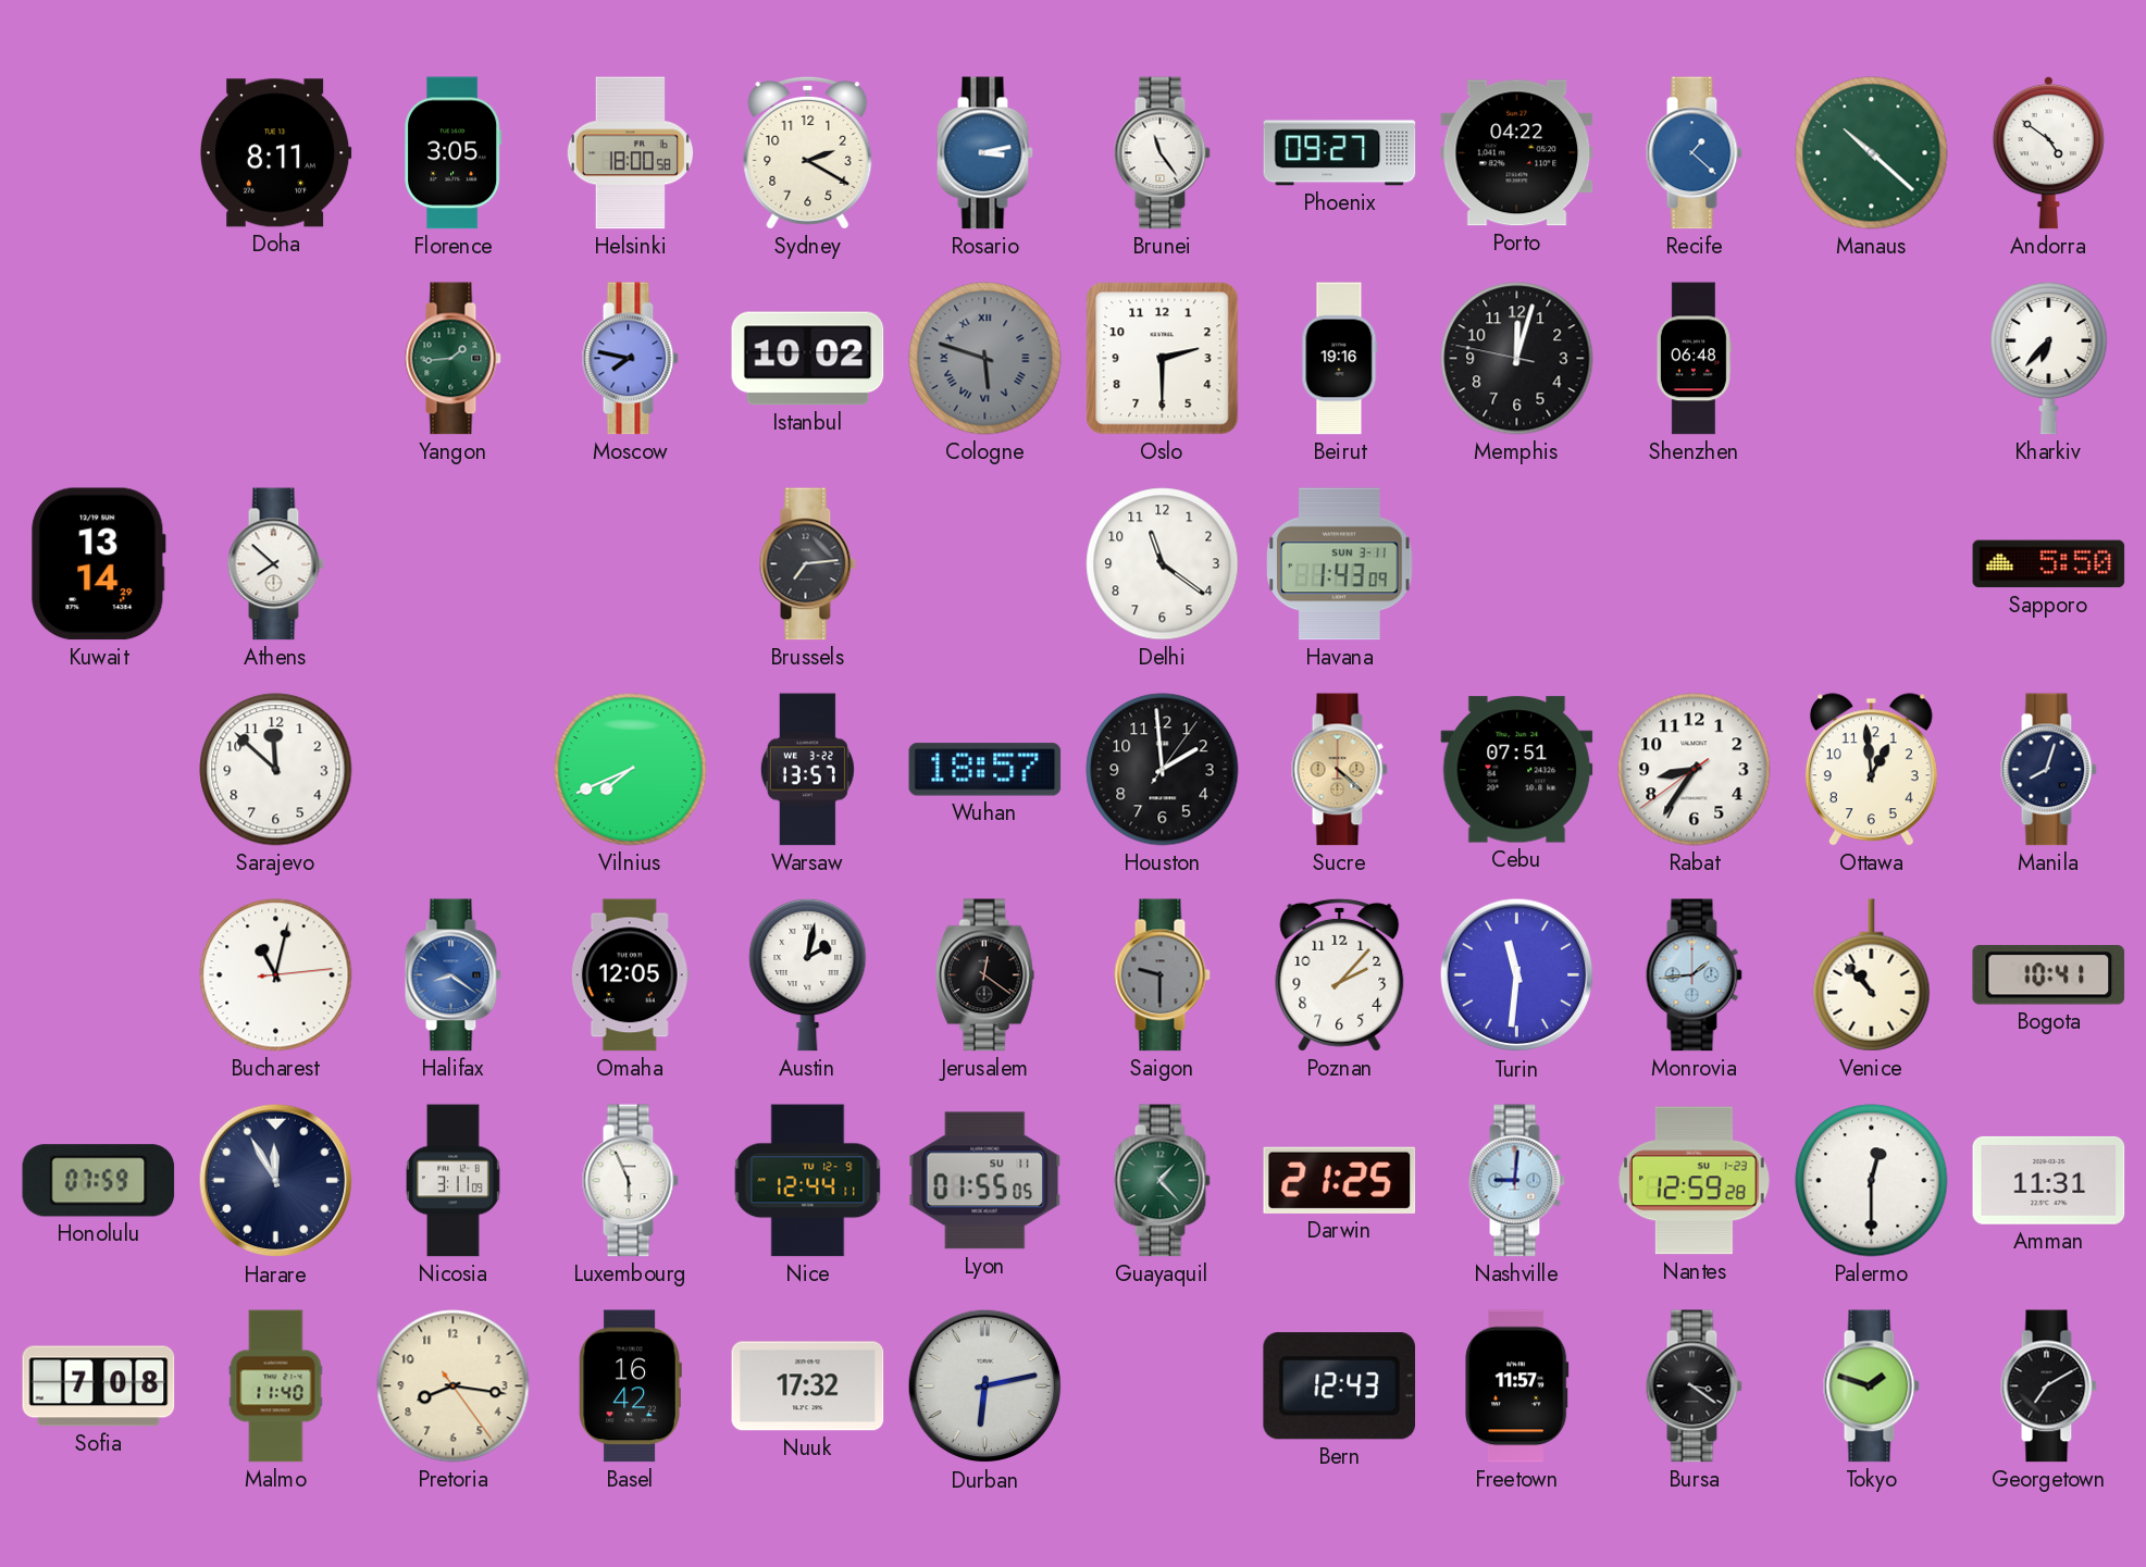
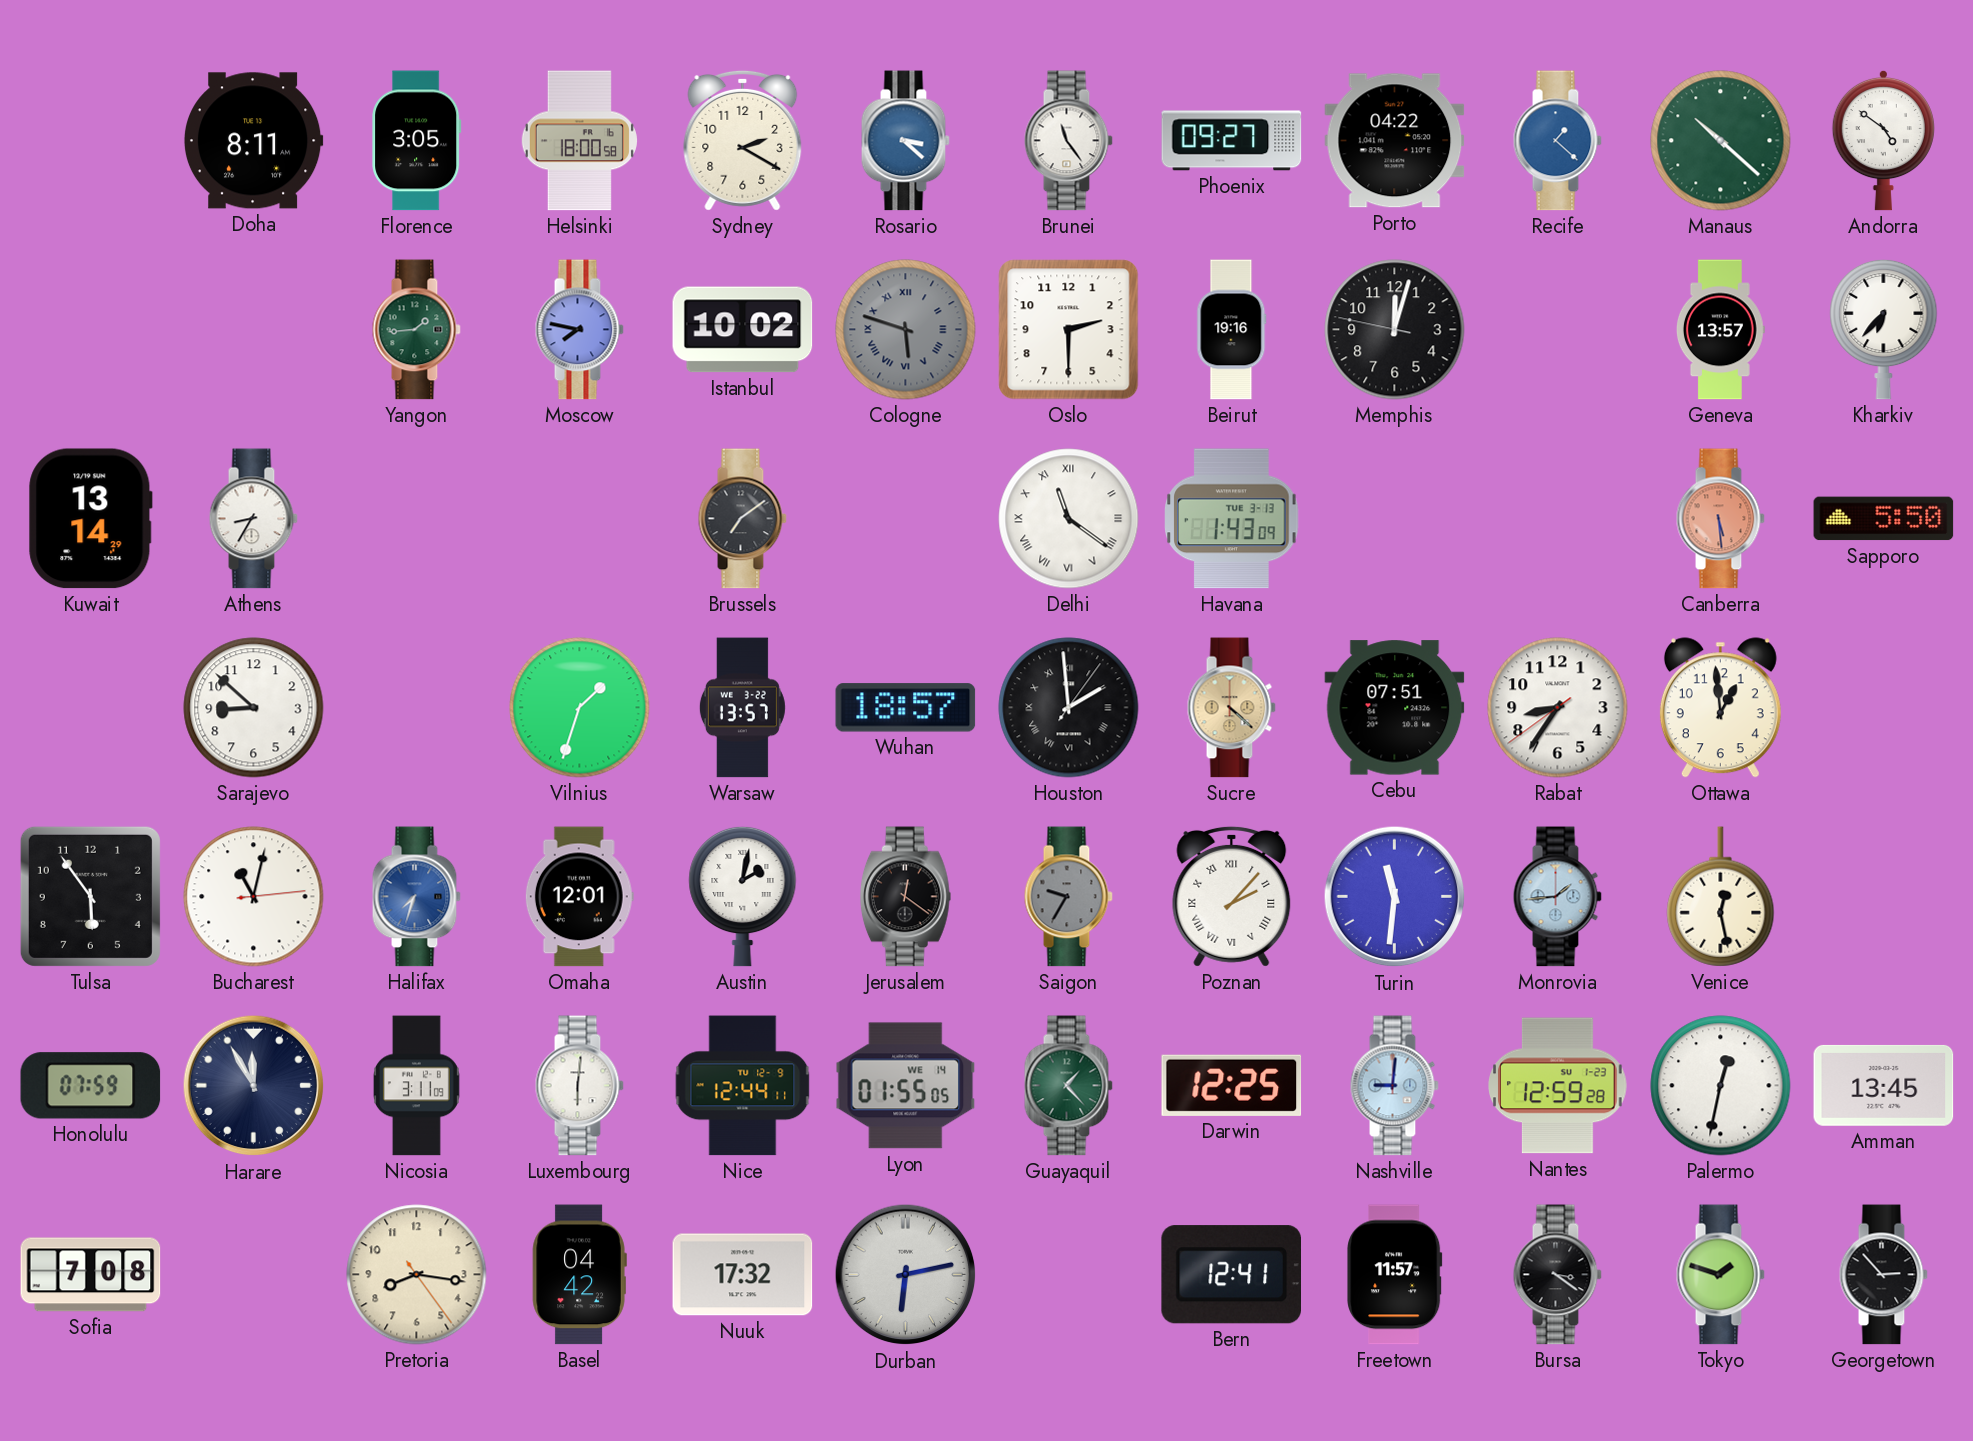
Rosario: 3:13 -> 3:22
Shenzhen: 06:48 -> none
Geneva: none -> 13:57
Athens: 7:52 -> 8:35
Brussels: 7:14 -> 7:09
Delhi numerals: Arabic -> Roman
Havana date: SUN 3-11 -> TUE 3-13
Canberra: none -> 5:29
Sarajevo: 11:52 -> 8:52
Vilnius: 7:41 -> 1:33
Houston numerals: Arabic -> Roman
Manila: 8:03 -> none
Tulsa: none -> 5:54
Halifax: 8:21 -> 7:33
Omaha: 12:05 -> 12:01
Saigon: 9:30 -> 9:35
Poznan numerals: Arabic -> Roman
Venice: 10:53 -> 12:28
Bogota: 10:41 -> none
Luxembourg: 5:56 -> 6:01
Lyon date: SU 11 -> WE 14
Darwin: 21:25 -> 12:25
Palermo: 12:30 -> 12:32
Amman: 11:31 -> 13:45
Malmo: 11:40 -> none
Basel: 16:42 -> 04:42
Bern: 12:43 -> 12:41
Georgetown: 7:10 -> 2:53
